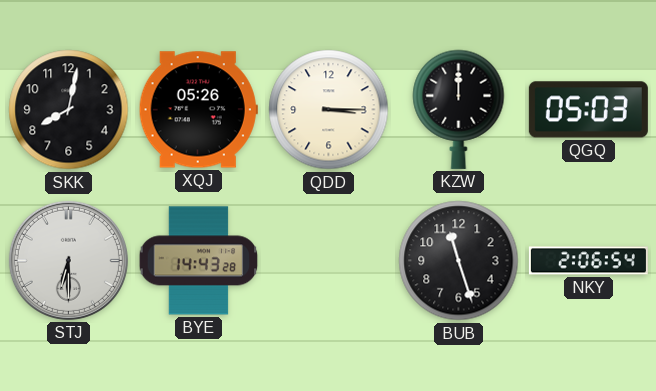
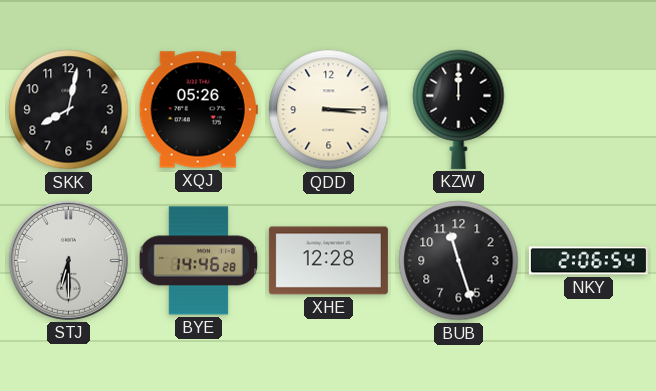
QGQ: 05:03 -> none
BYE: 14:43 -> 14:46
XHE: none -> 12:28
